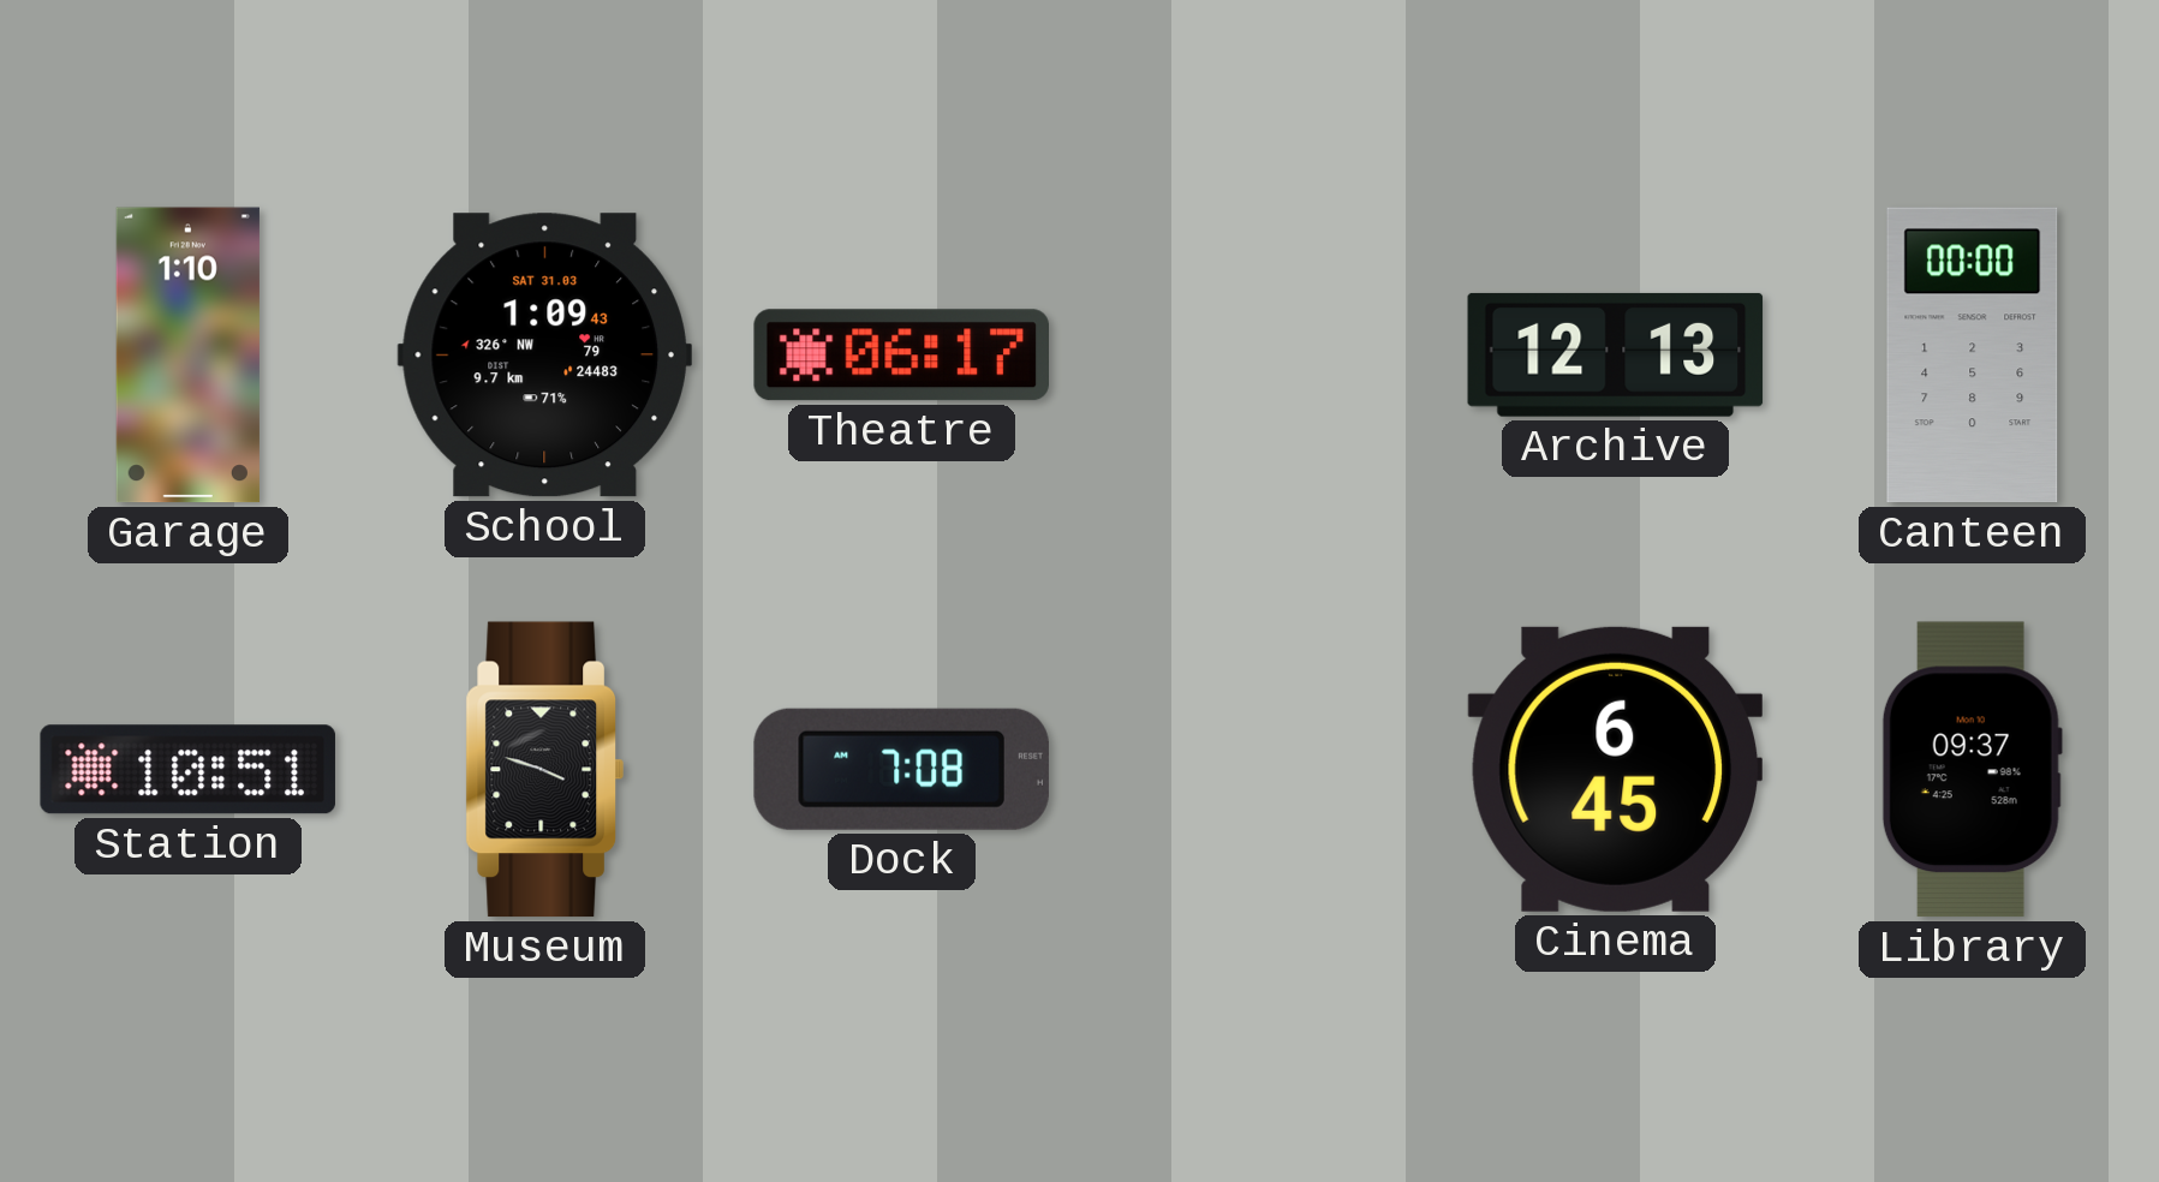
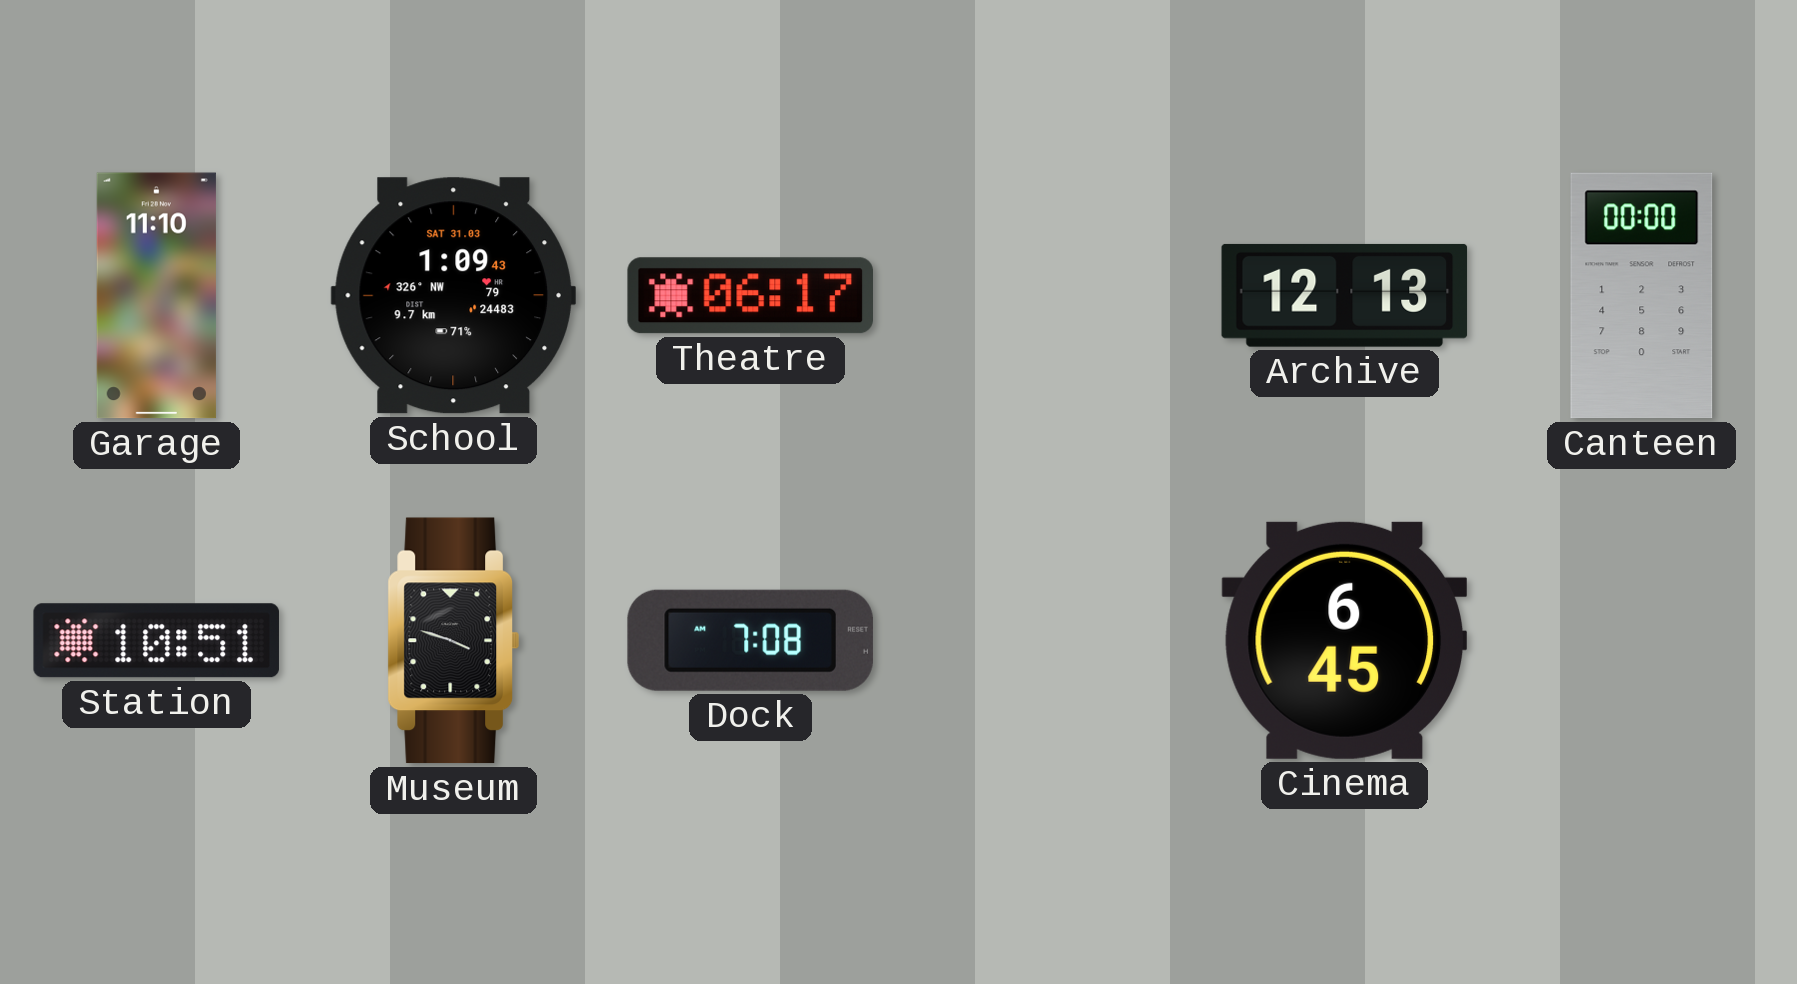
Garage: 1:10 -> 11:10
Library: 09:37 -> none
